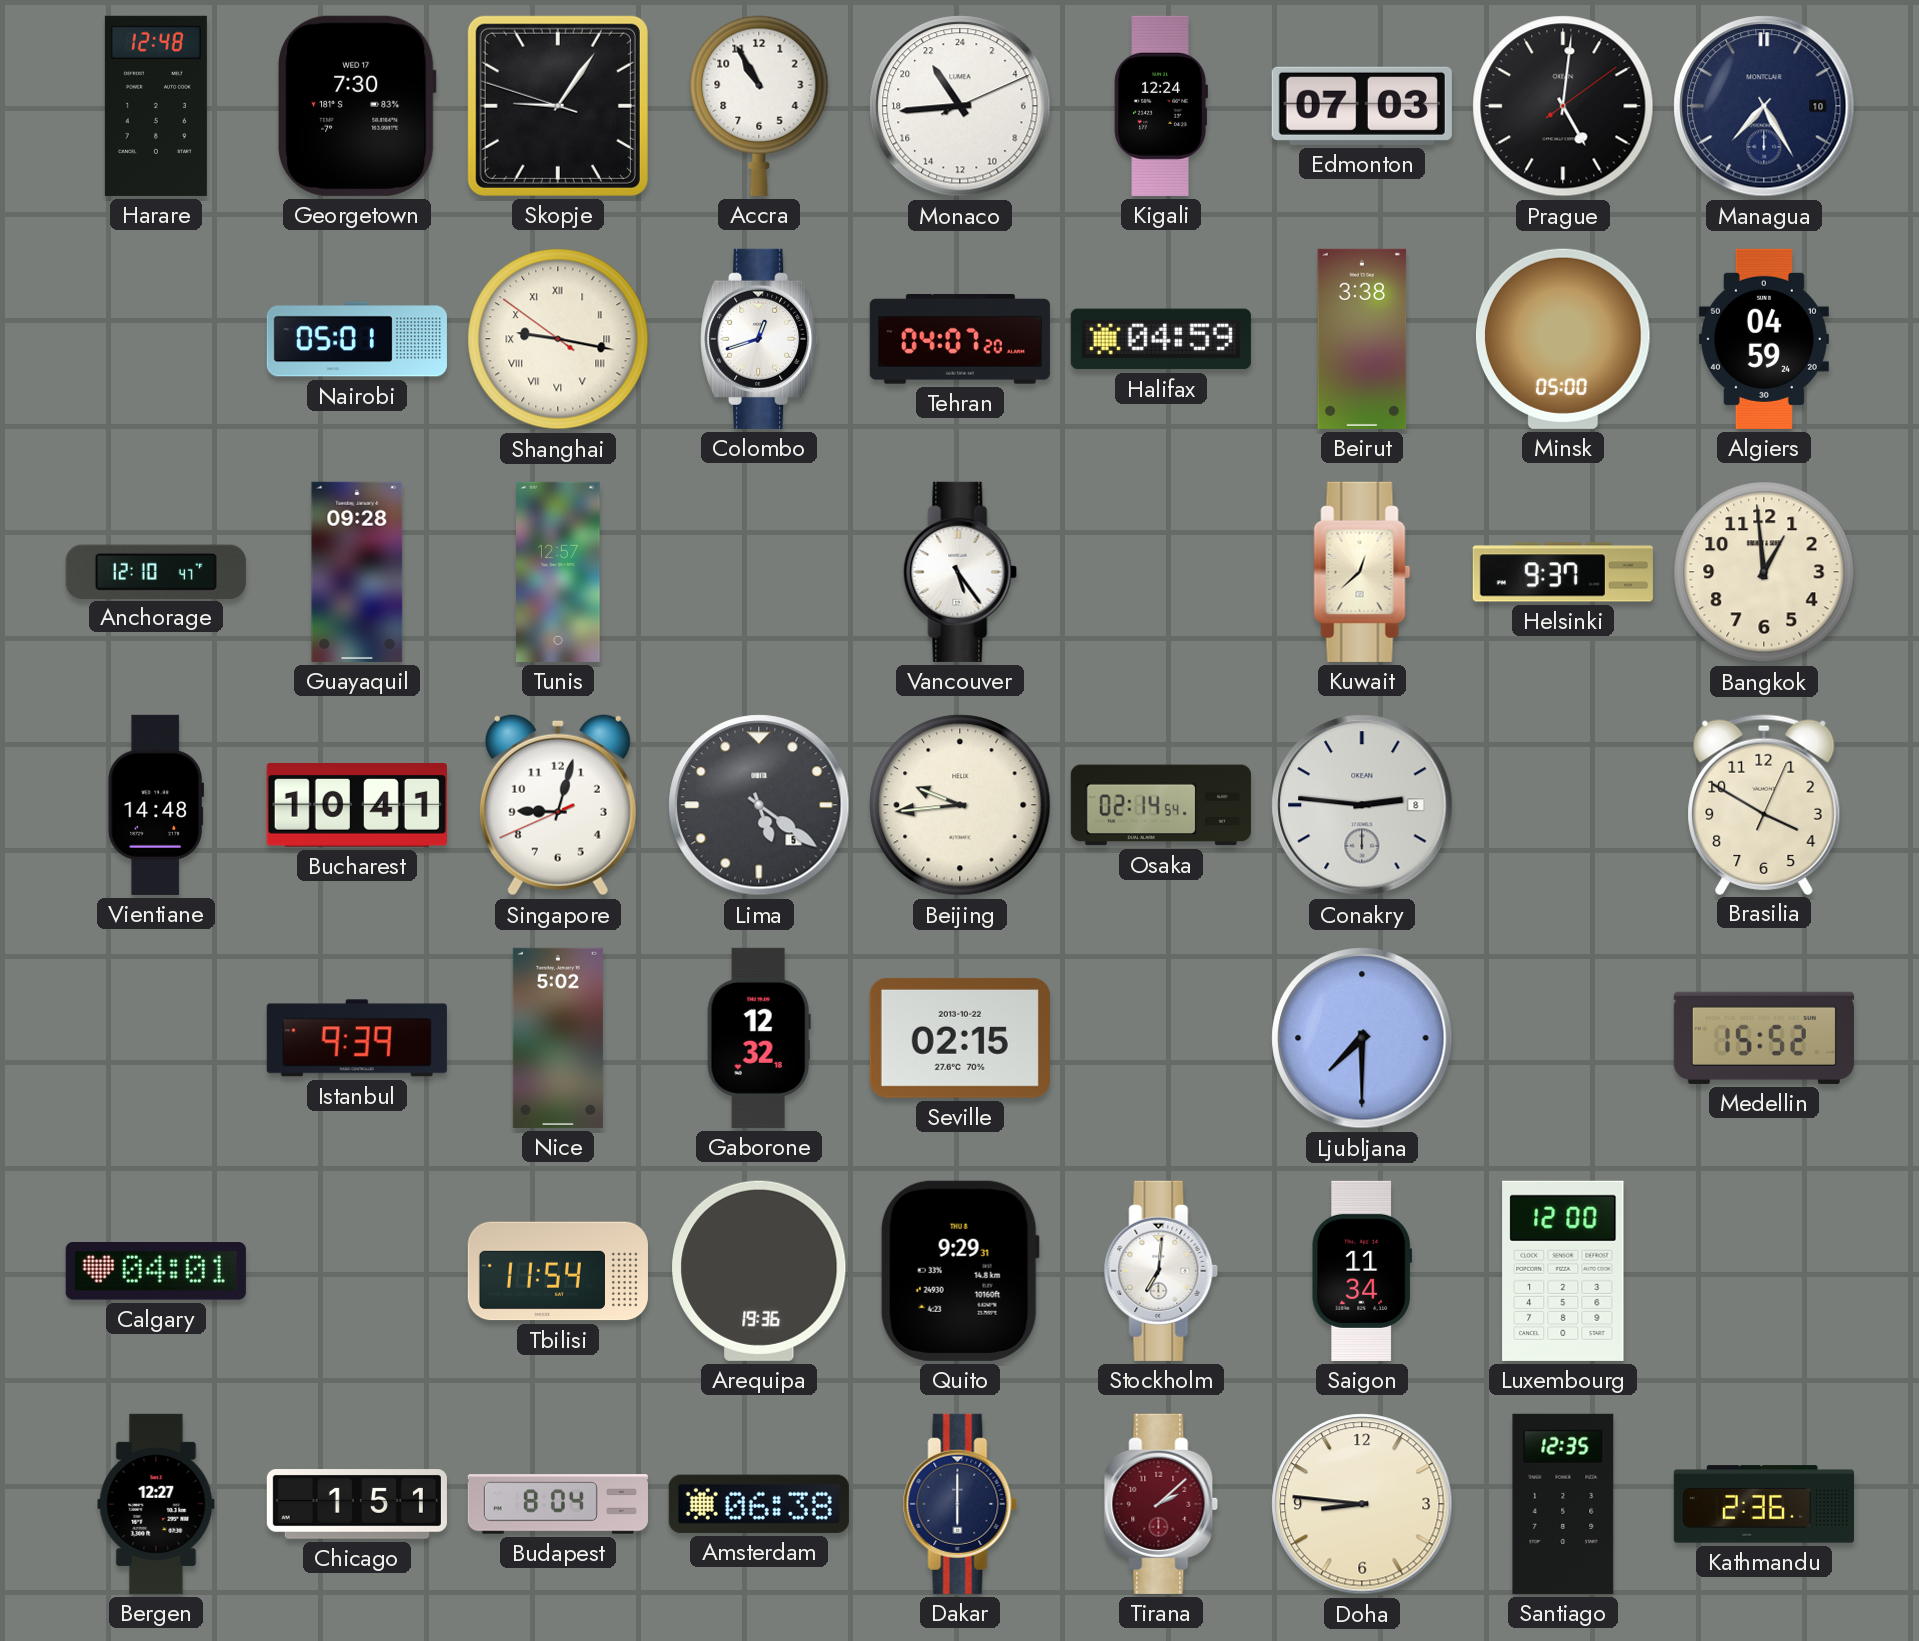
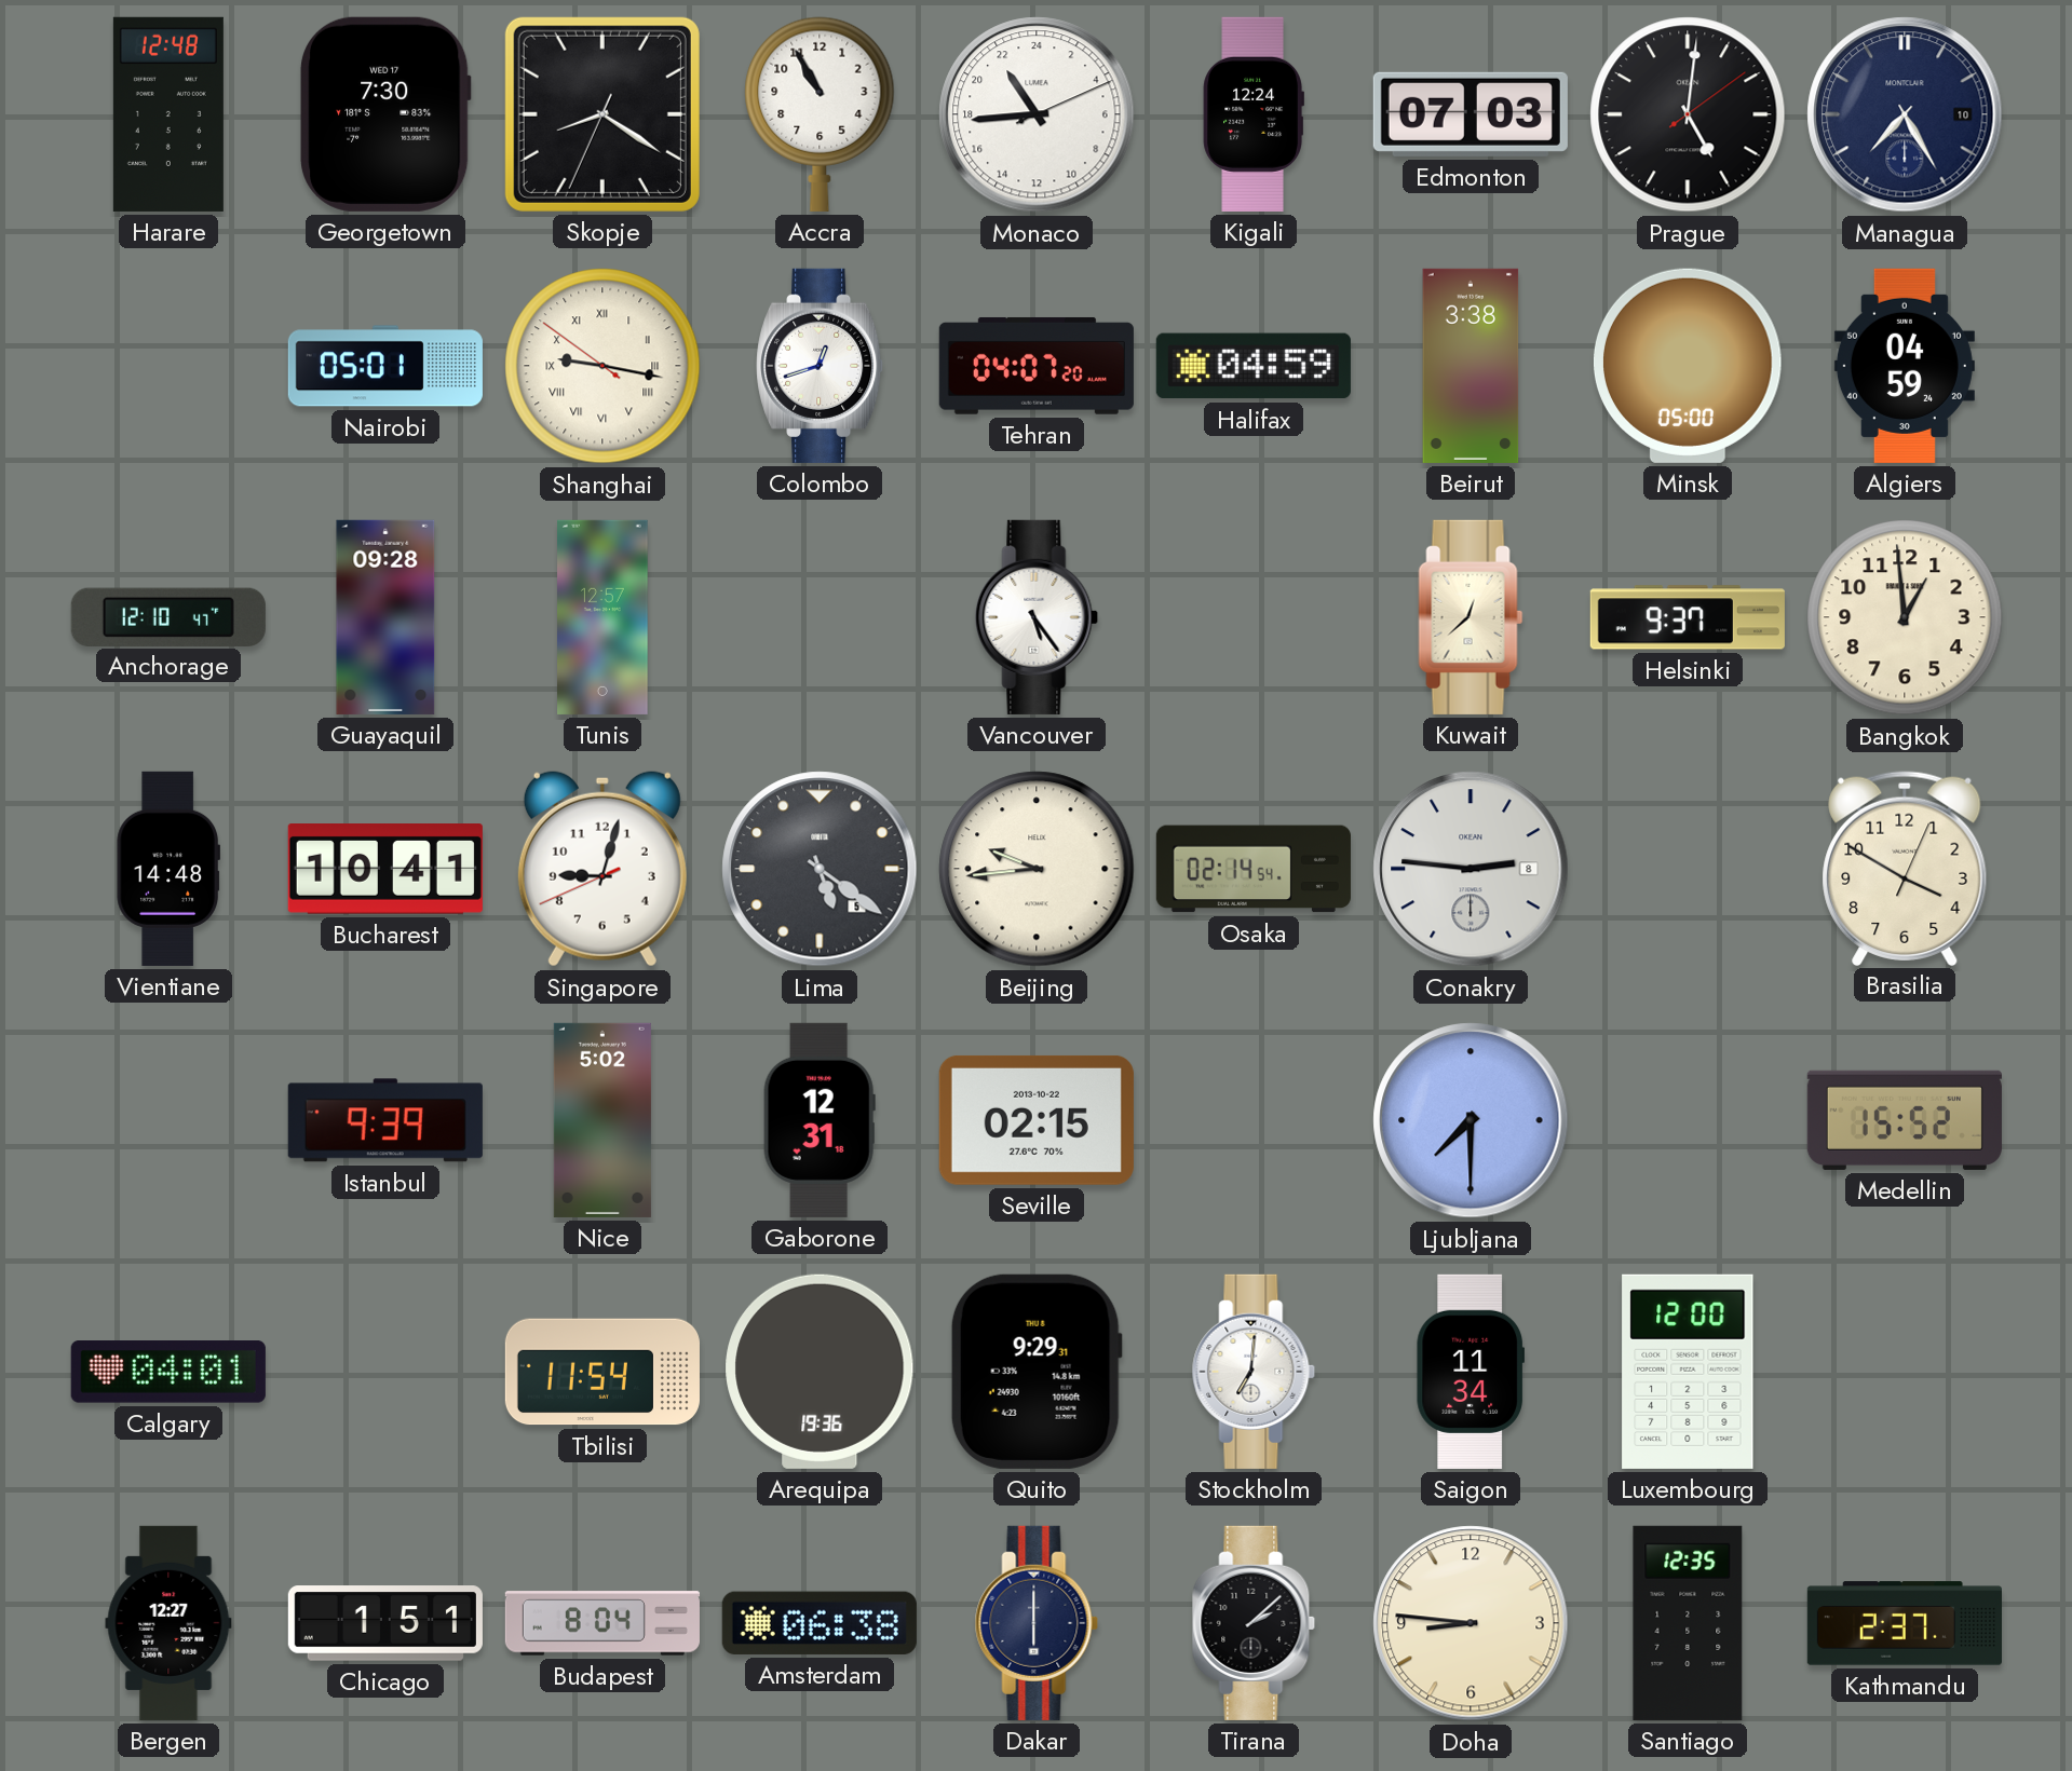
Skopje: 9:05 -> 8:20
Gaborone: 12:32 -> 12:31
Tirana dial: burgundy -> black
Kathmandu: 2:36 -> 2:37
